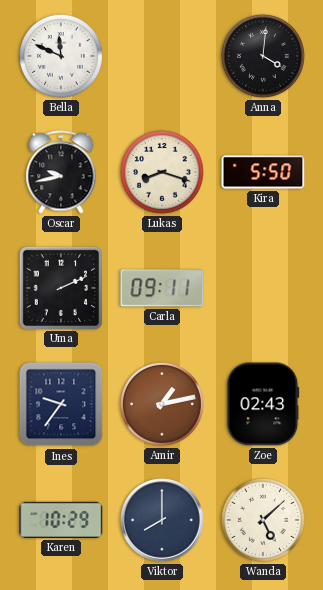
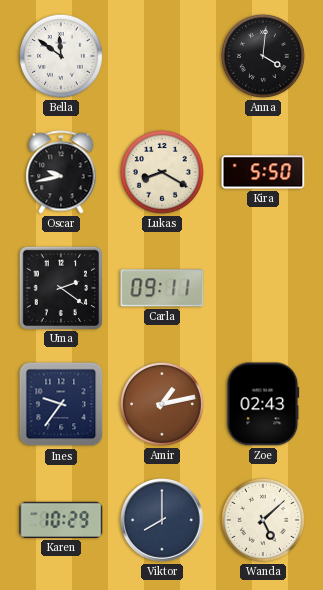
Bella: 11:49 -> 11:51
Lukas: 8:18 -> 8:20
Uma: 2:11 -> 2:21
